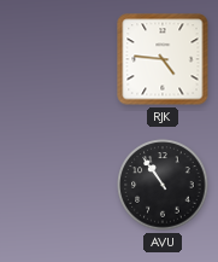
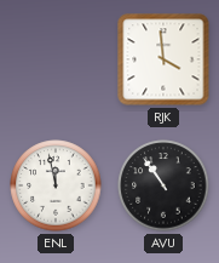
RJK: 4:46 -> 3:59
ENL: none -> 11:58
